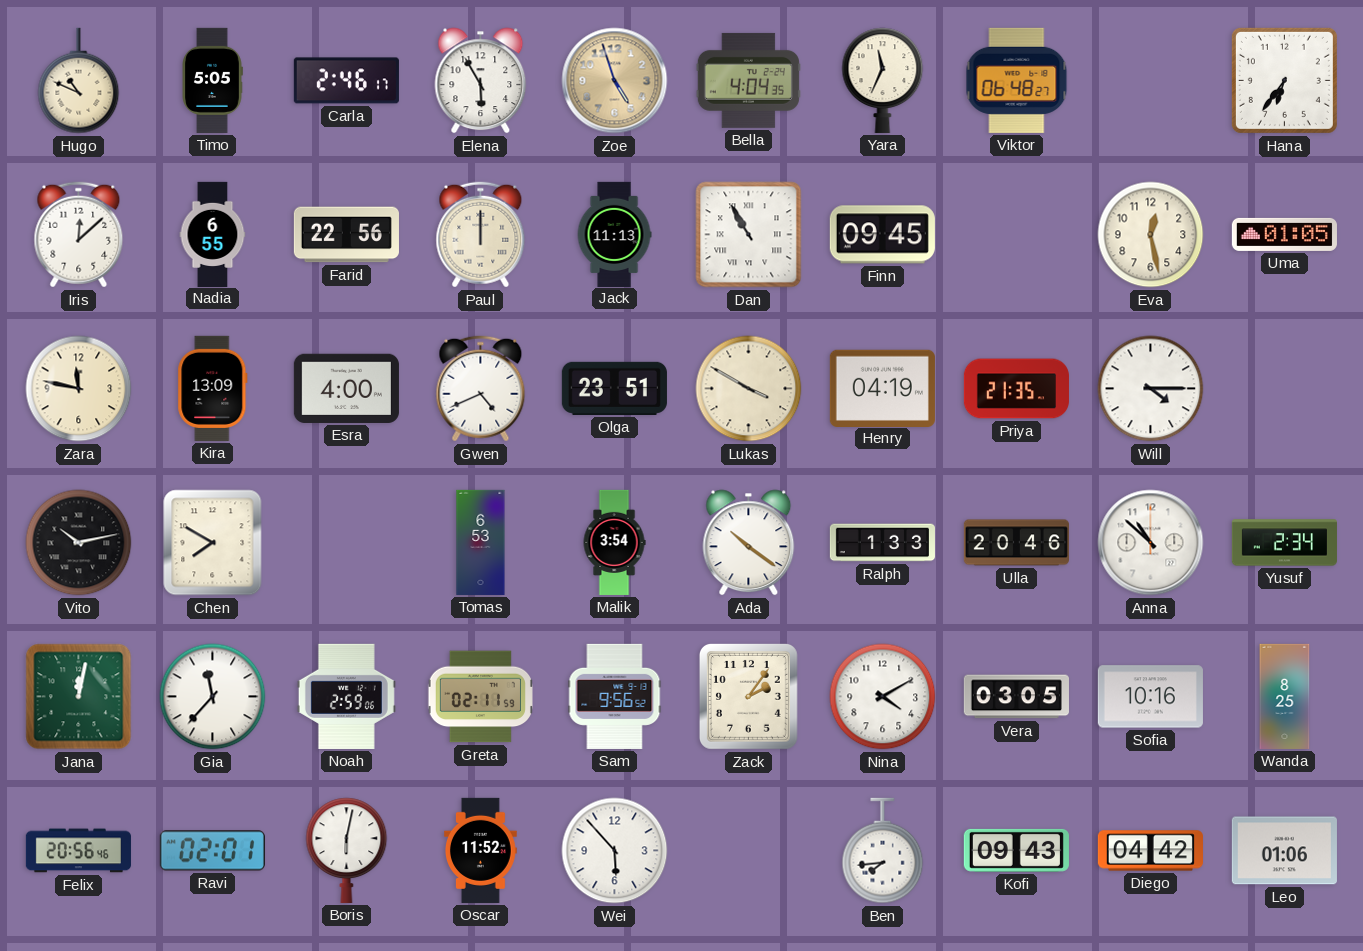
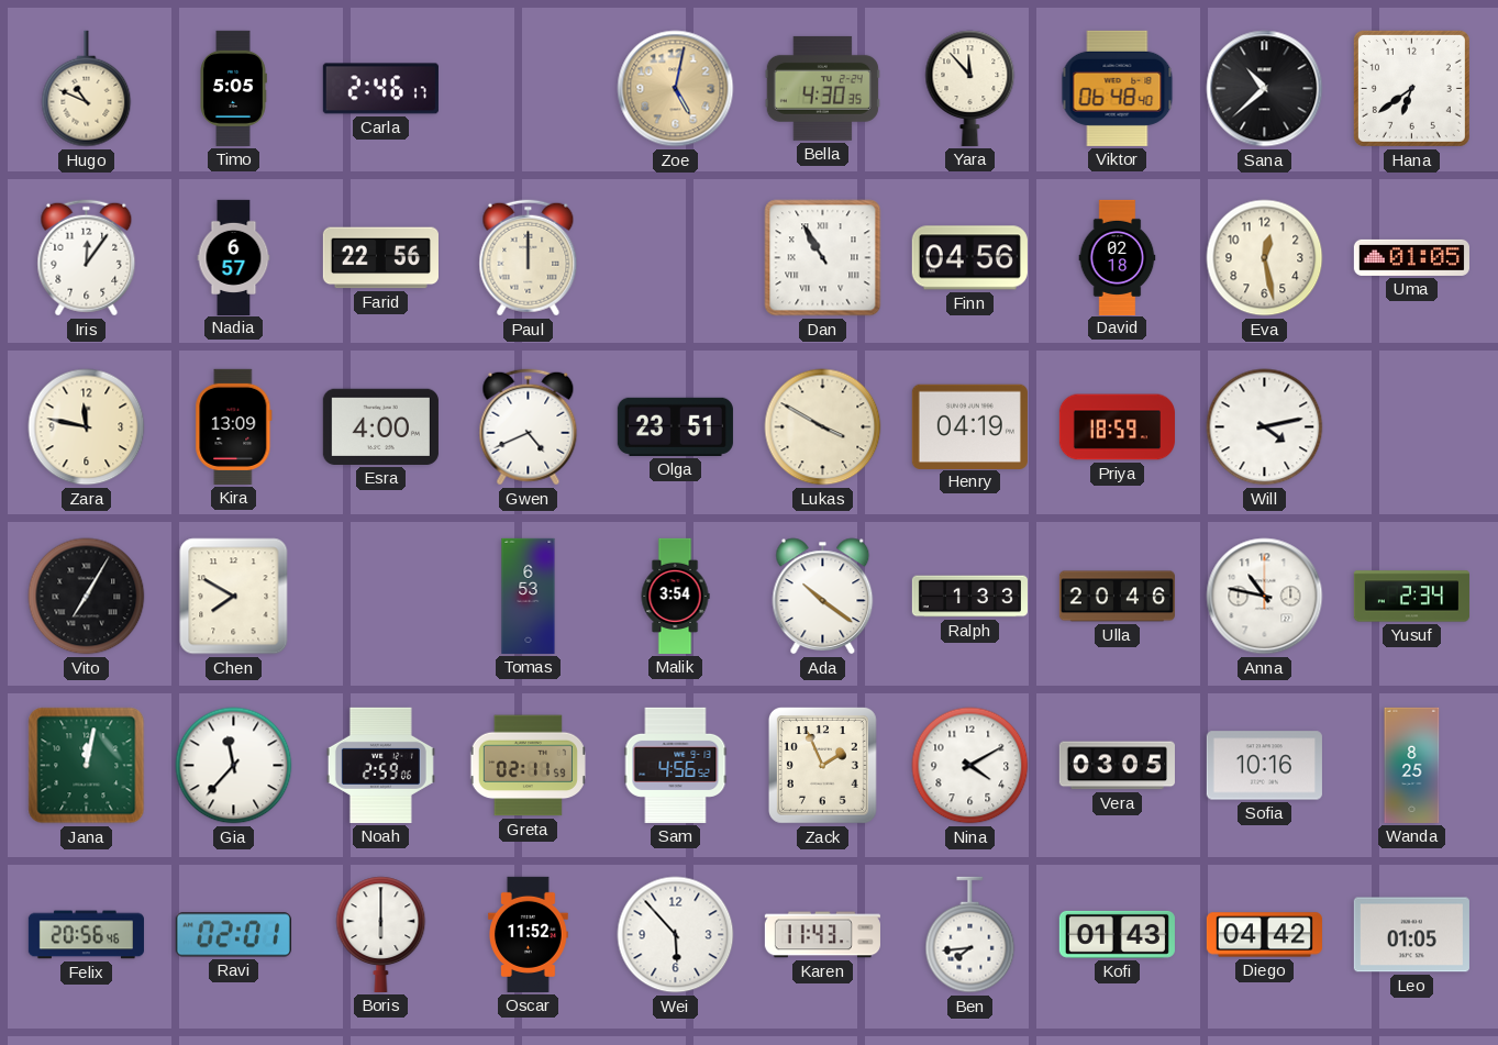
Elena: 5:55 -> none
Zoe: 4:57 -> 5:02
Bella: 4:04 -> 4:30
Yara: 11:34 -> 11:53
Viktor: 06:48:27 -> 06:48:40
Sana: none -> 10:38
Hana: 6:36 -> 6:39
Iris: 12:08 -> 12:06
Nadia: 6:55 -> 6:57
Jack: 11:13 -> none
Finn: 09:45 -> 04:56
David: none -> 02:18
Priya: 21:35 -> 18:59
Will: 4:15 -> 4:13
Vito: 10:13 -> 7:05
Anna: 10:52 -> 10:47
Sam: 9:56 -> 4:56
Zack: 2:06 -> 1:56
Boris: 6:02 -> 6:00
Karen: none -> 11:43
Kofi: 09:43 -> 01:43
Leo: 01:06 -> 01:05
